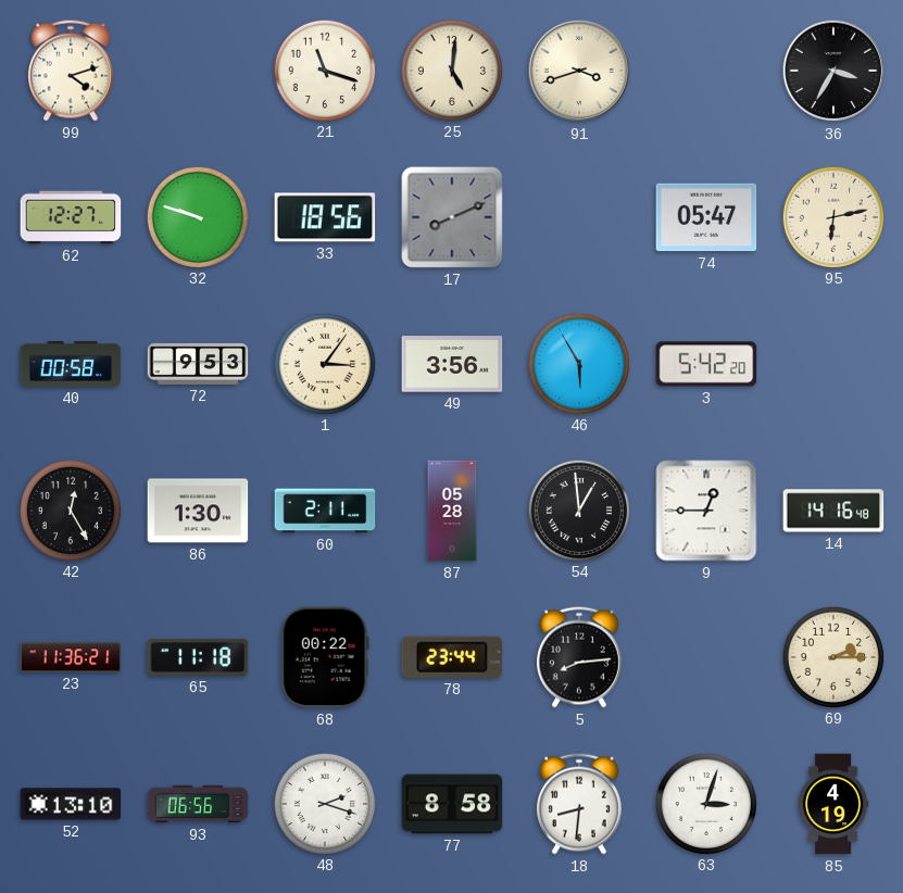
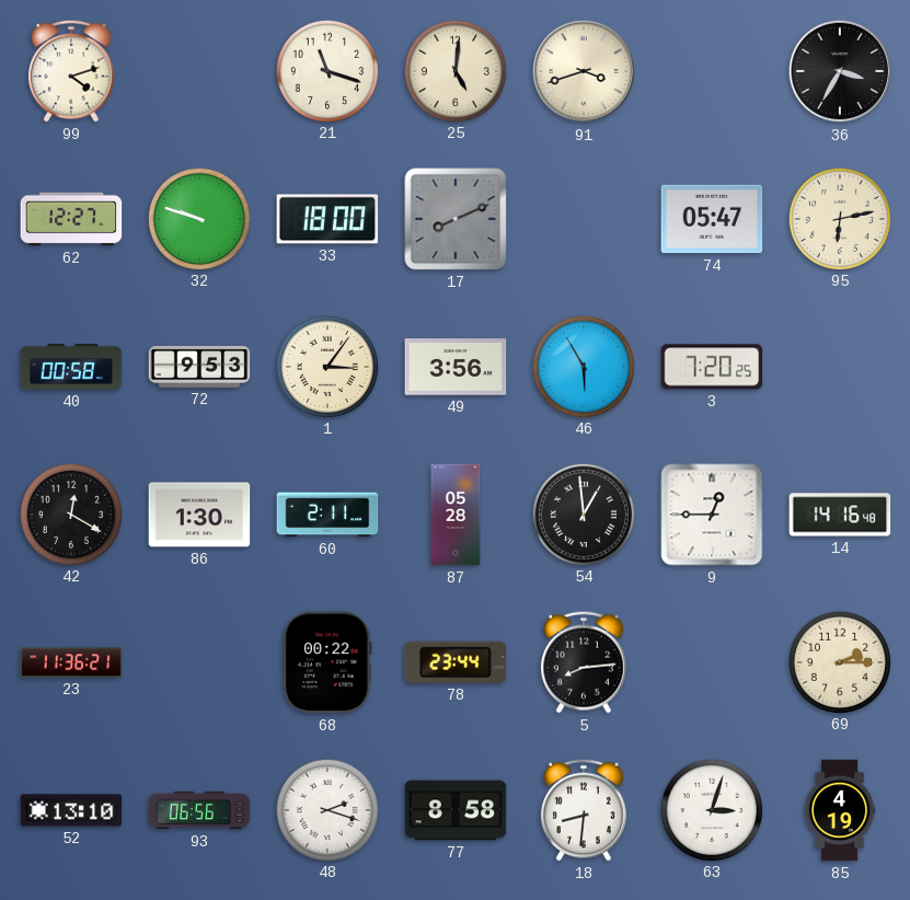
33: 18:56 -> 18:00
3: 5:42 -> 7:20
42: 12:25 -> 12:20
65: 11:18 -> none
